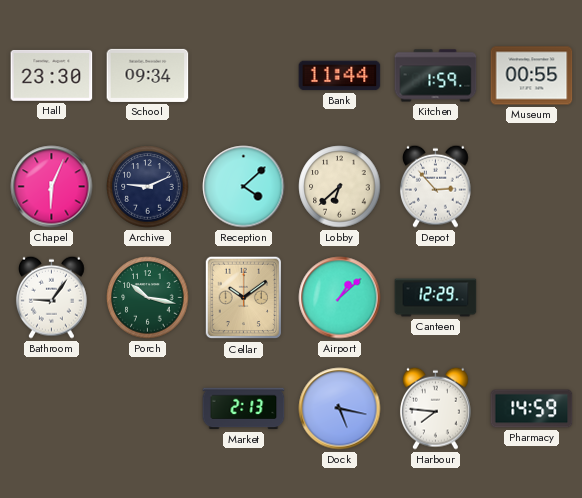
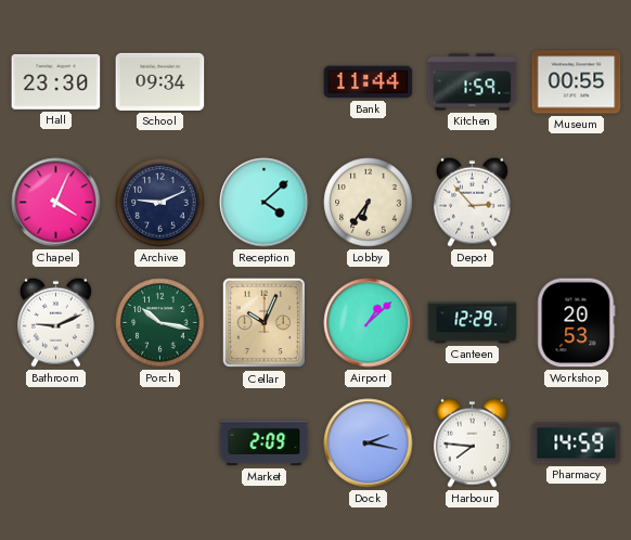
Chapel: 6:04 -> 4:04
Lobby: 6:38 -> 6:36
Bathroom: 9:06 -> 9:11
Cellar: 10:09 -> 10:04
Workshop: none -> 20:53
Market: 2:13 -> 2:09
Dock: 5:17 -> 2:17
